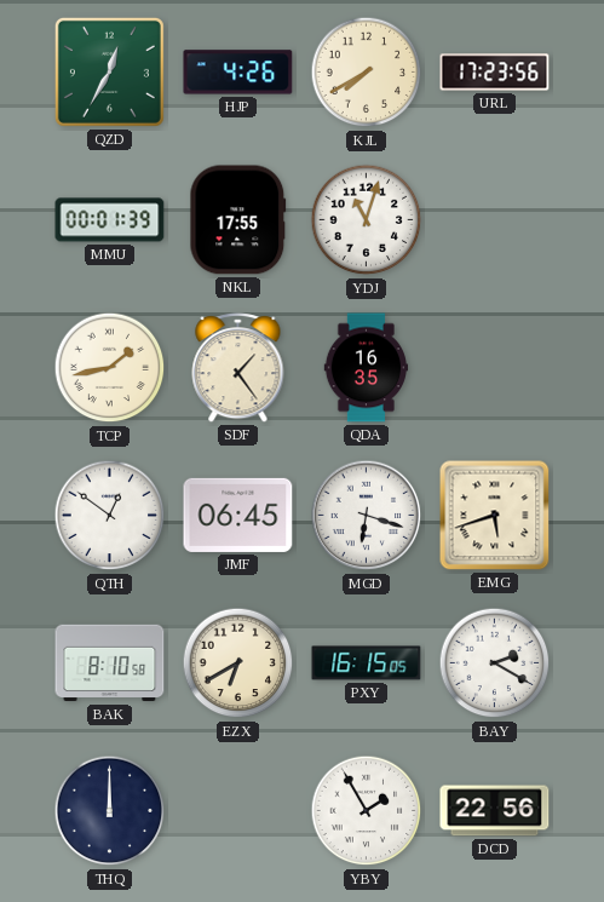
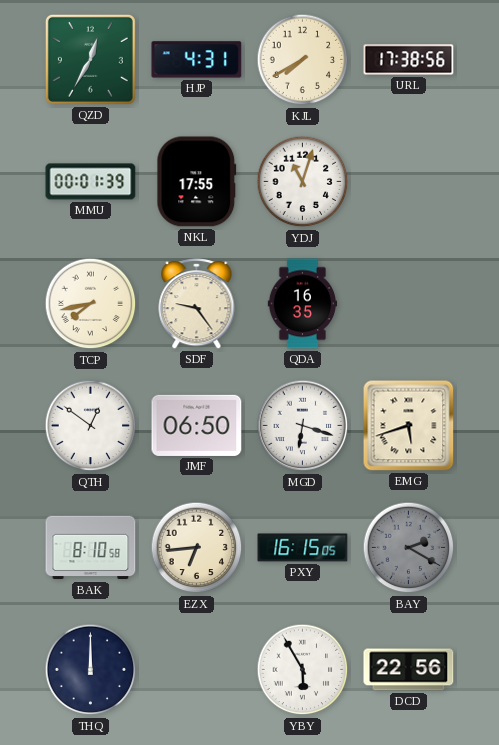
HJP: 4:26 -> 4:31
URL: 17:23 -> 17:38
TCP: 1:43 -> 7:43
SDF: 1:24 -> 9:24
JMF: 06:45 -> 06:50
EZX: 6:40 -> 6:44
BAY dial: white -> grey
YBY: 1:55 -> 5:55
